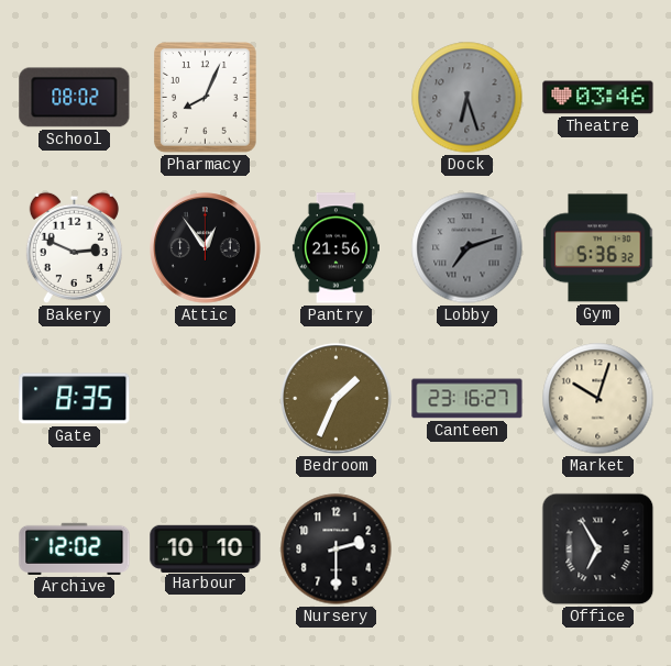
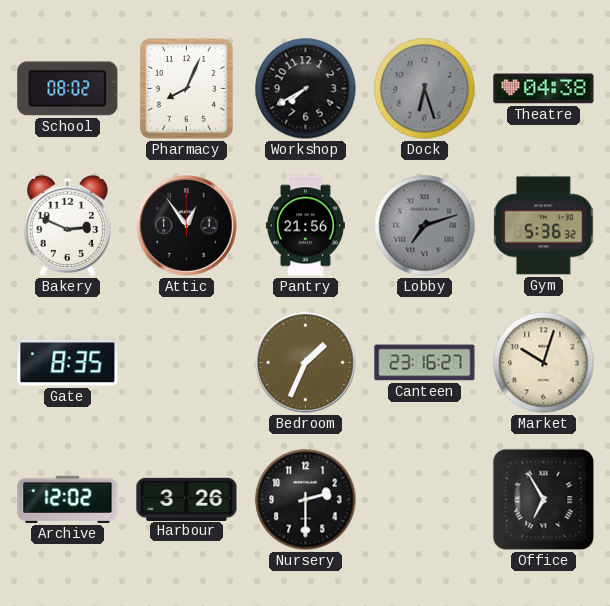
Workshop: none -> 7:40
Theatre: 03:46 -> 04:38
Harbour: 10:10 -> 3:26
